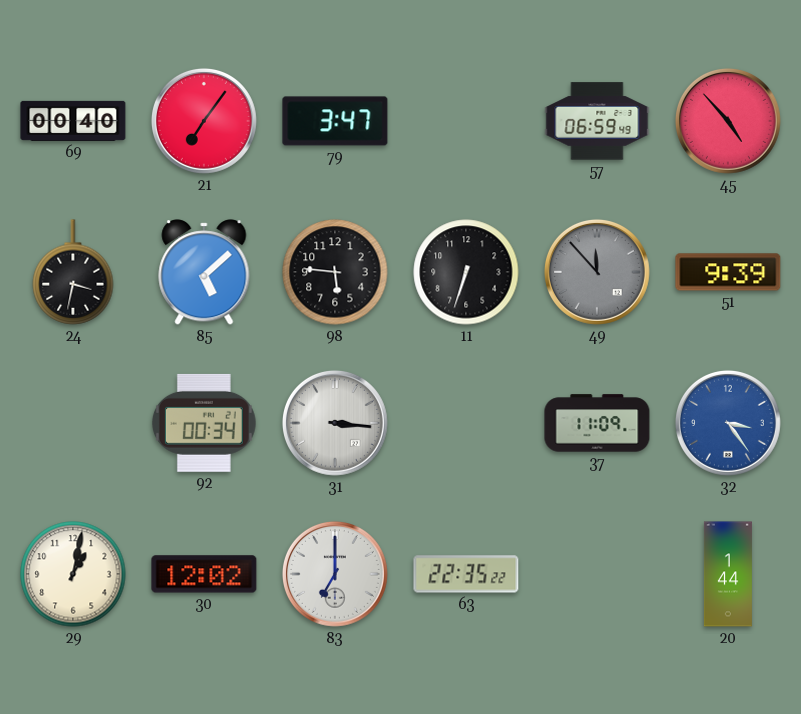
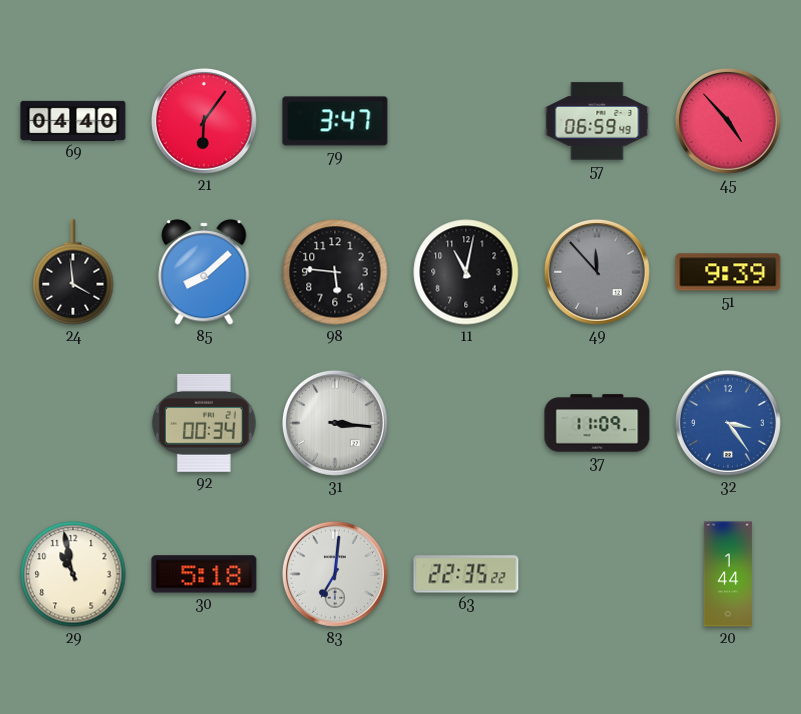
69: 00:40 -> 04:40
21: 7:06 -> 6:06
24: 3:32 -> 3:59
85: 5:08 -> 8:08
11: 6:33 -> 11:02
29: 1:02 -> 10:58
30: 12:02 -> 5:18
83: 7:00 -> 7:01
